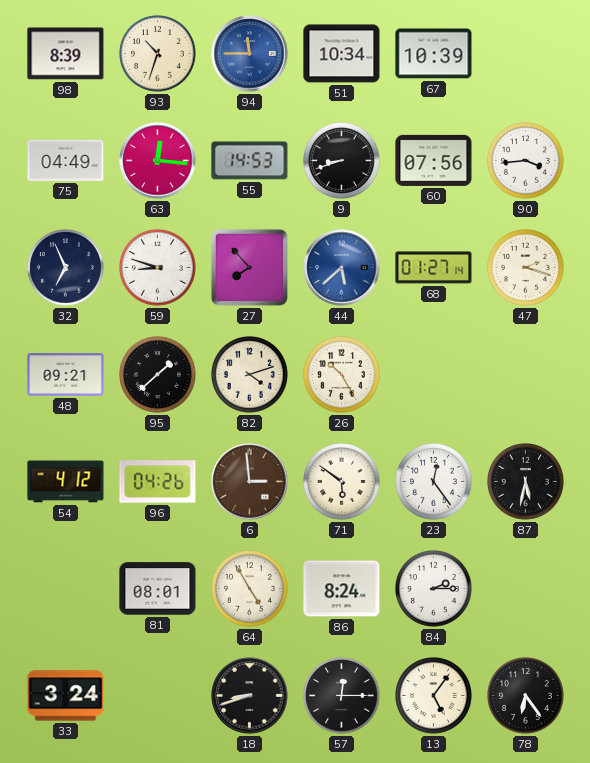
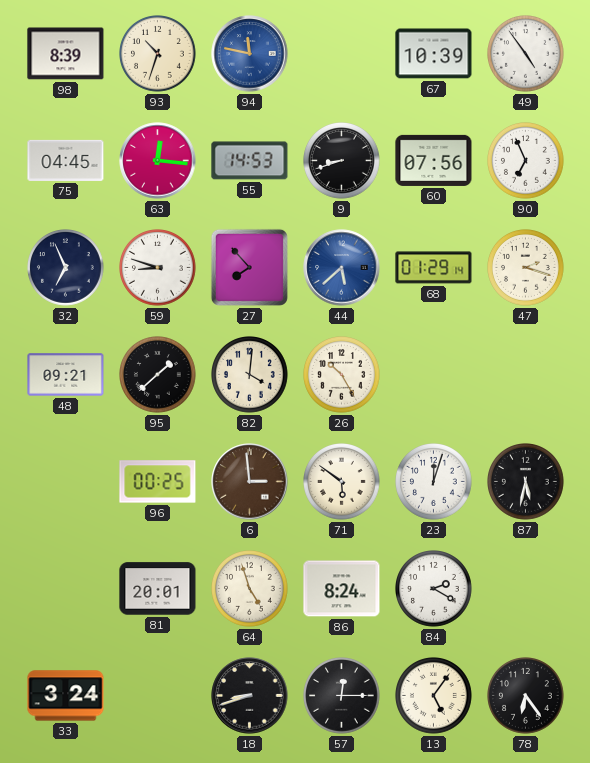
94: 11:45 -> 11:47
51: 10:34 -> none
49: none -> 4:54
75: 04:49 -> 04:45
90: 3:44 -> 6:56
68: 01:27 -> 01:29
82: 4:12 -> 4:01
54: 4:12 -> none
96: 04:26 -> 00:25
23: 12:24 -> 12:03
81: 08:01 -> 20:01
64: 4:55 -> 4:57
84: 2:15 -> 2:20
